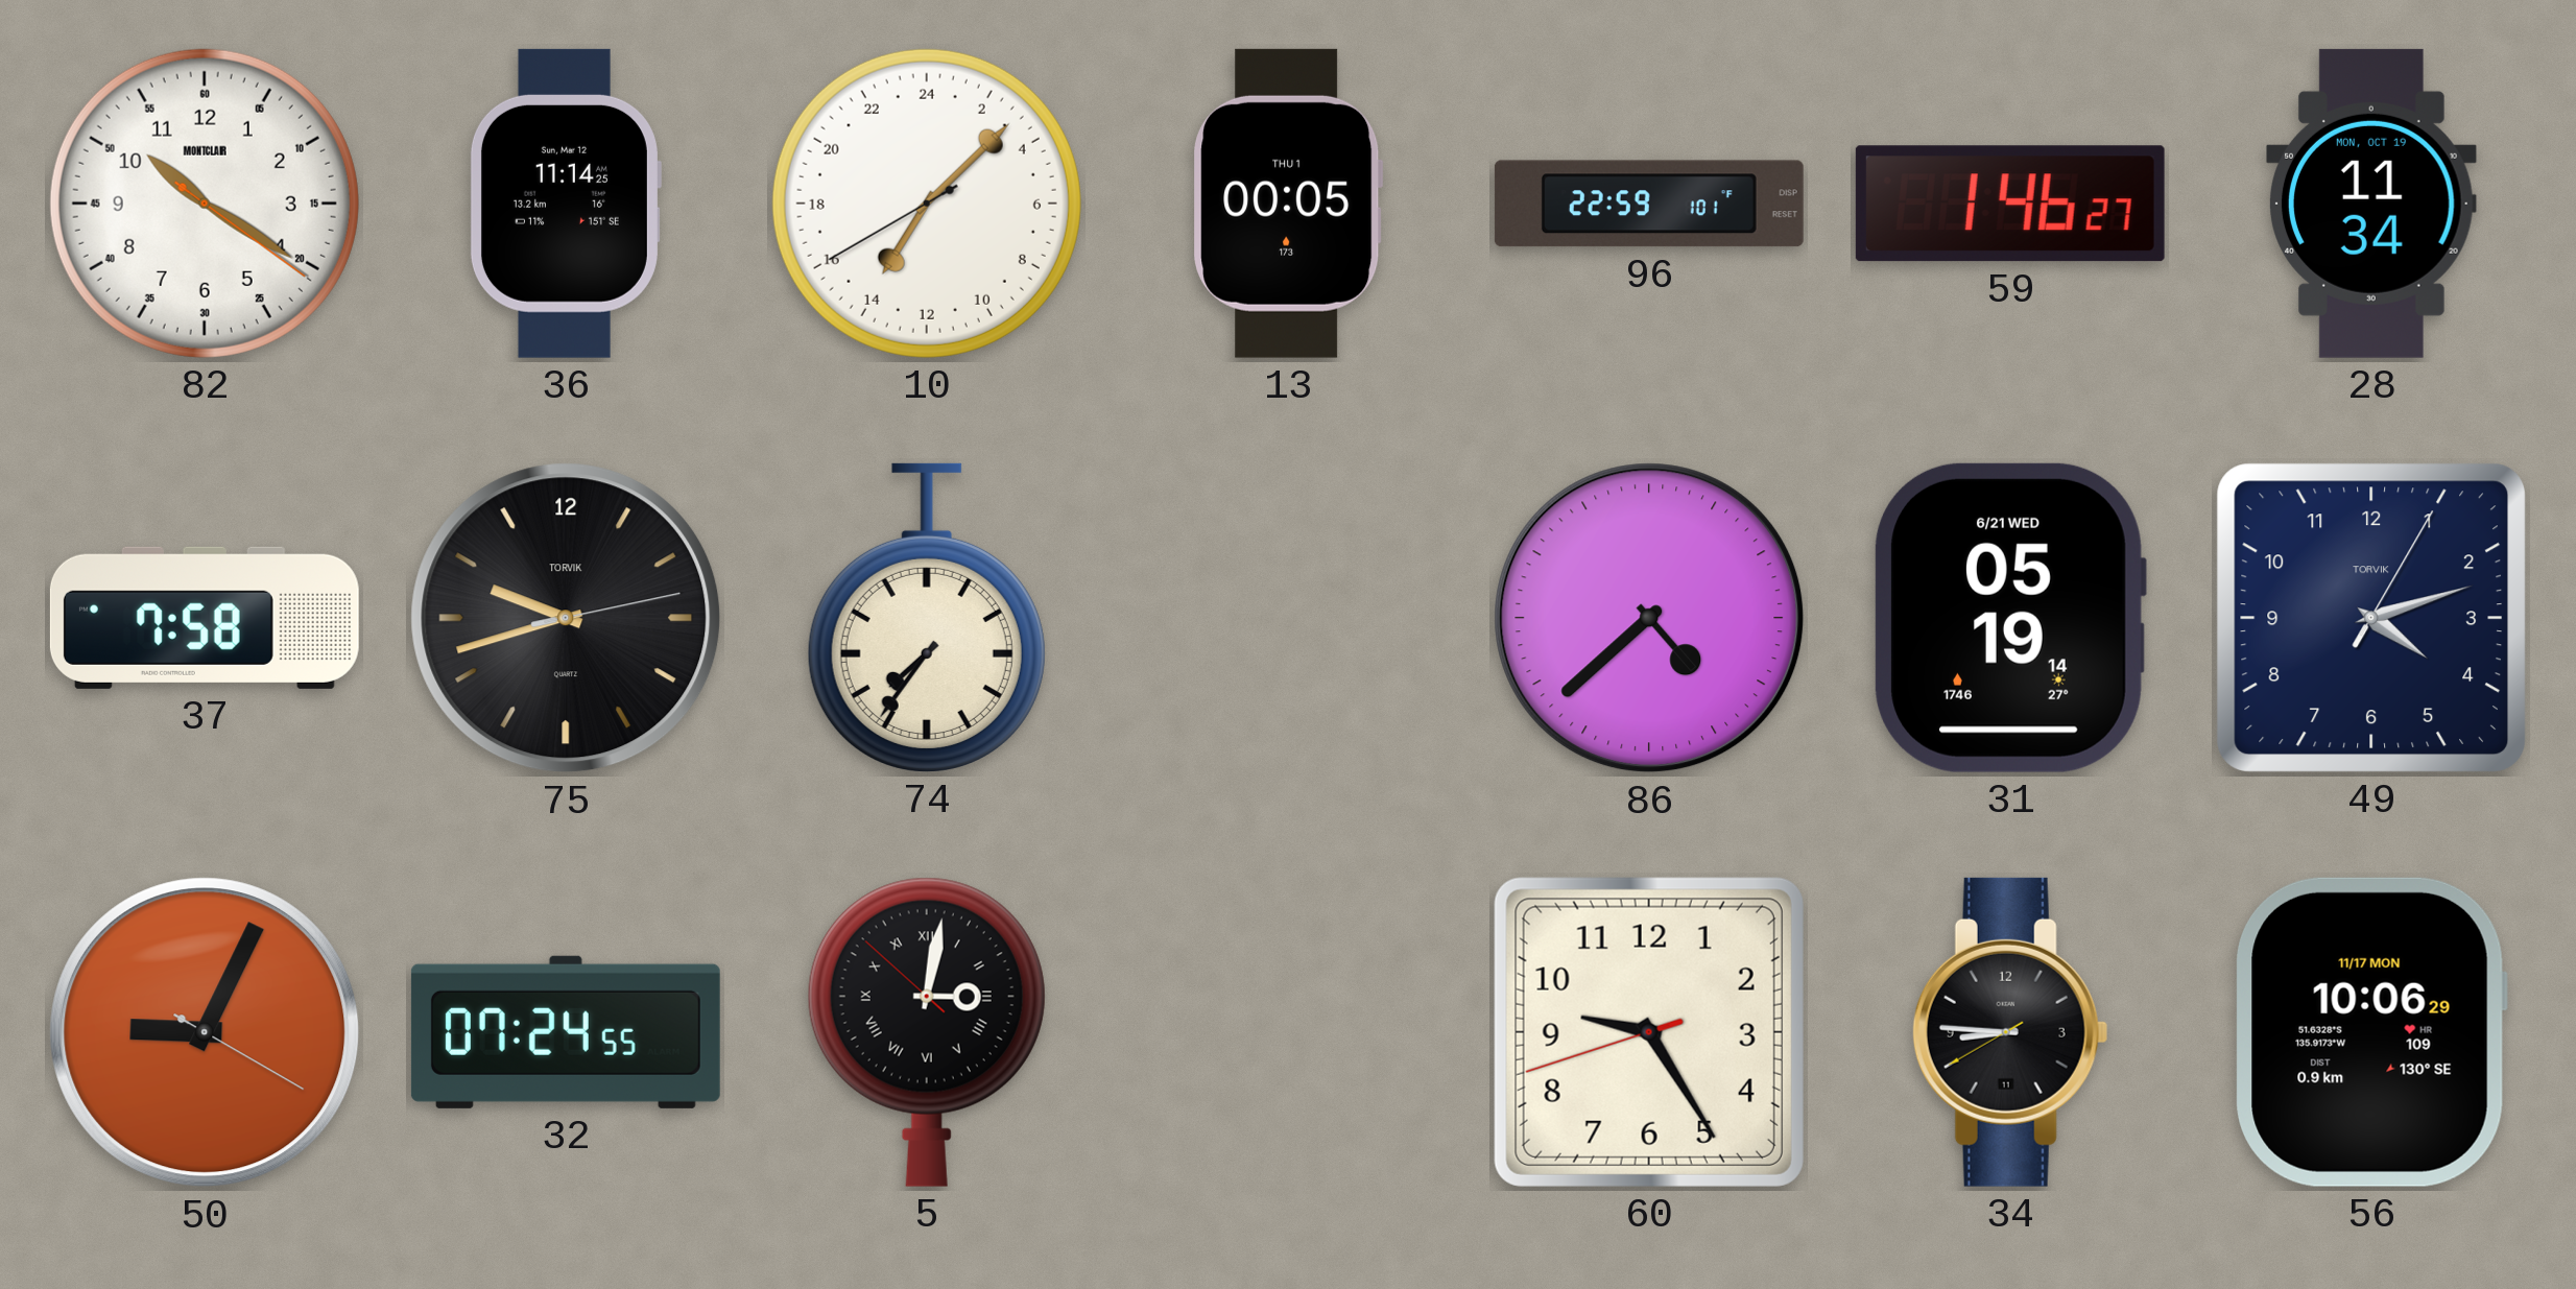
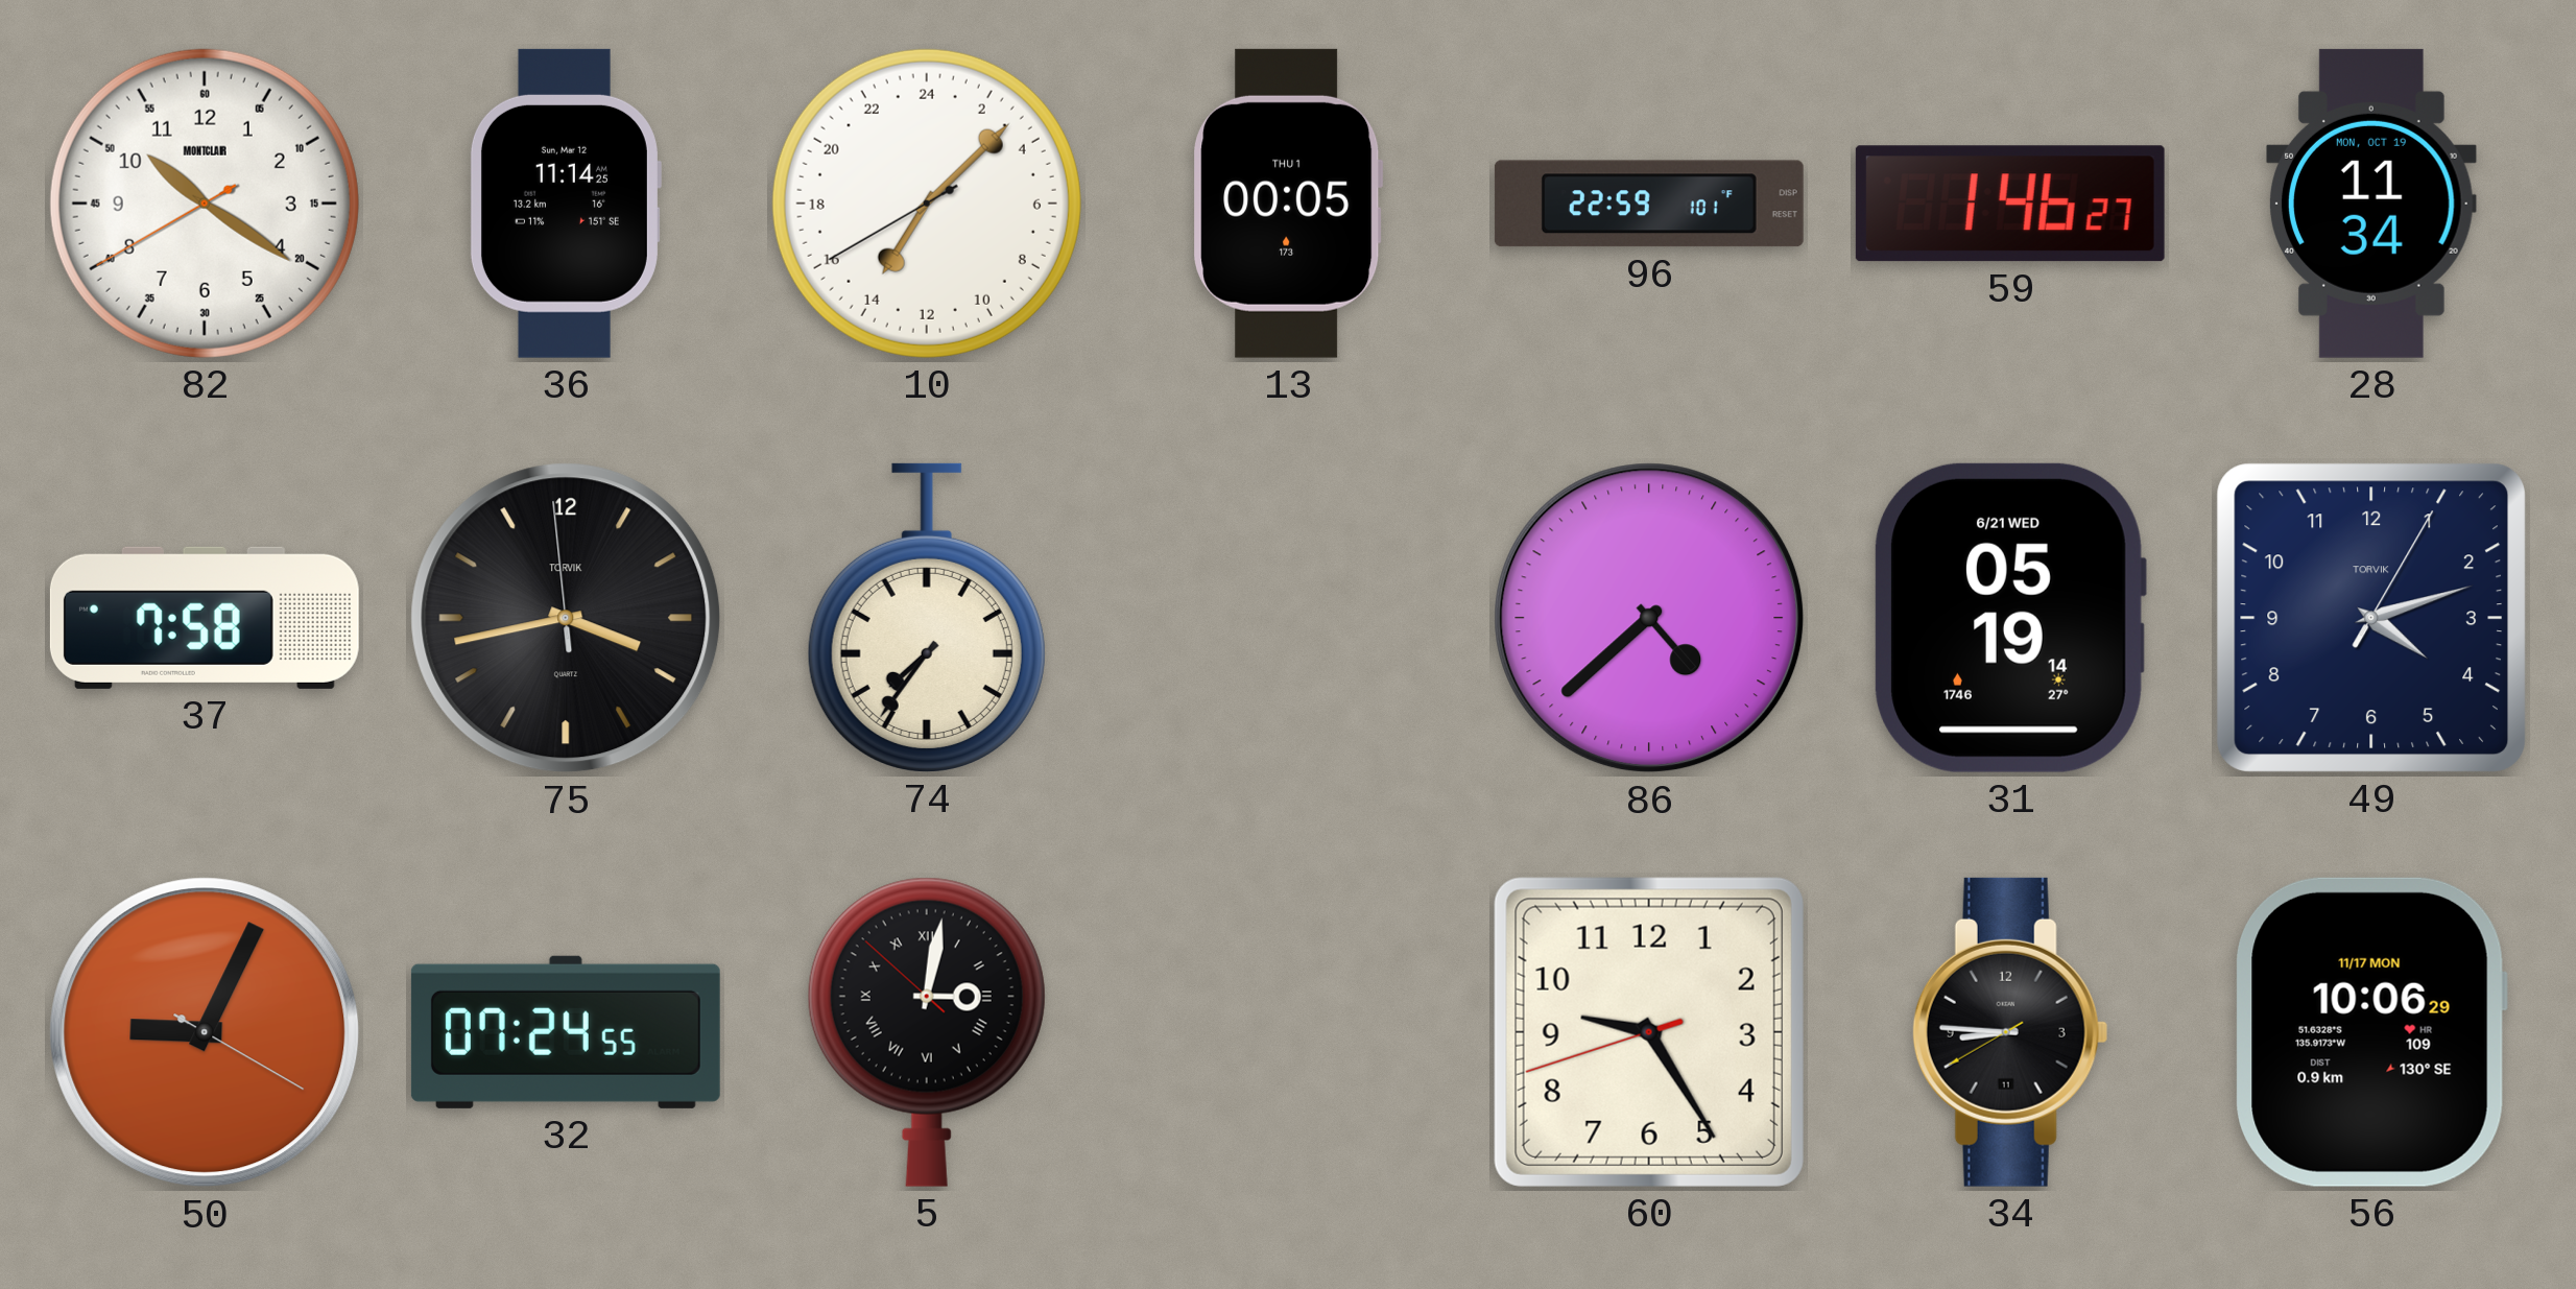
82: 10:20:21 -> 10:20:40
75: 9:42 -> 3:42
